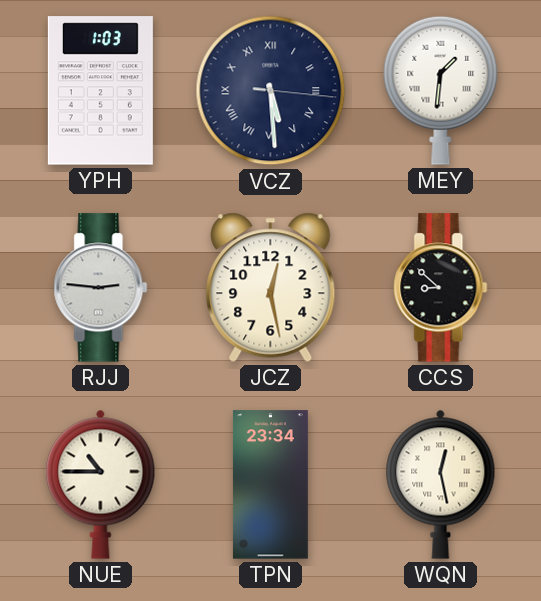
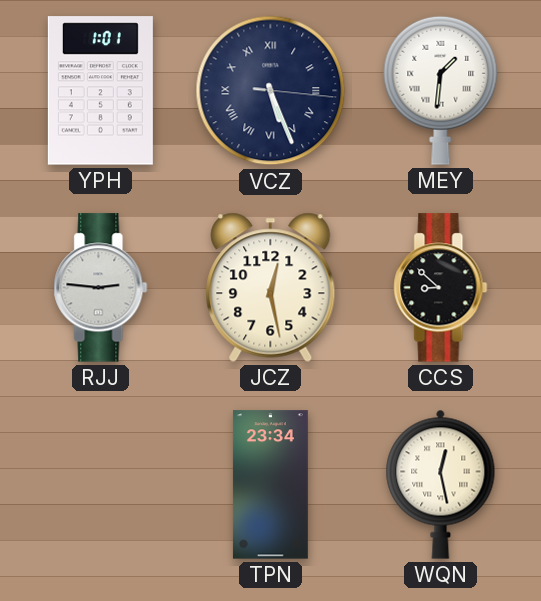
YPH: 1:03 -> 1:01
VCZ: 5:29 -> 5:26
NUE: 10:45 -> none
